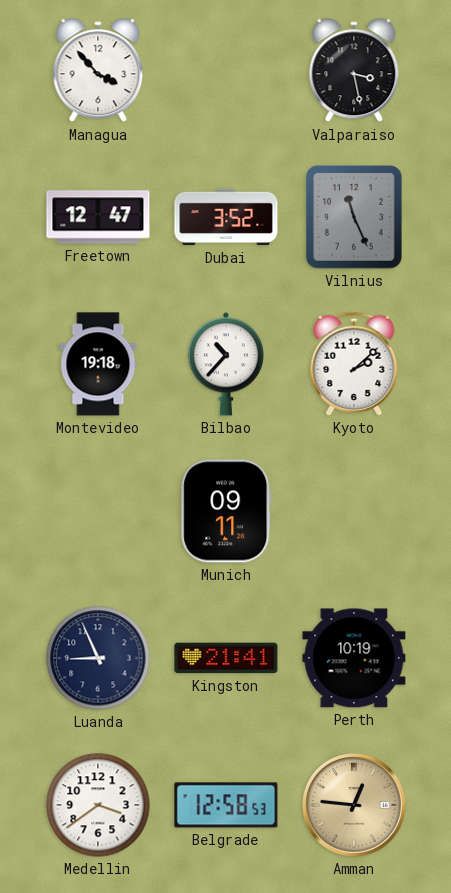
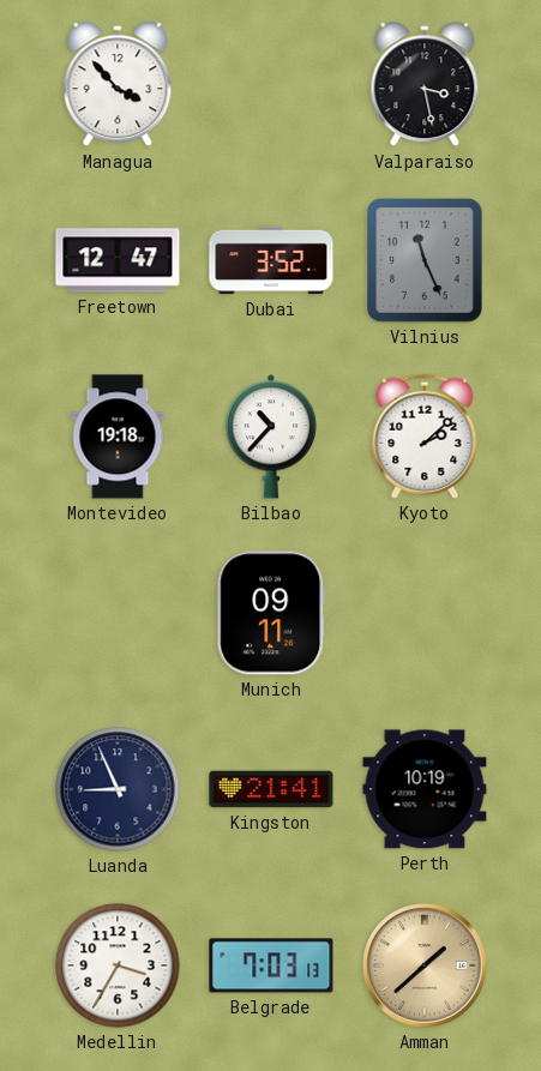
Medellin: 3:39 -> 3:35
Belgrade: 12:58 -> 7:03
Amman: 12:46 -> 1:38
